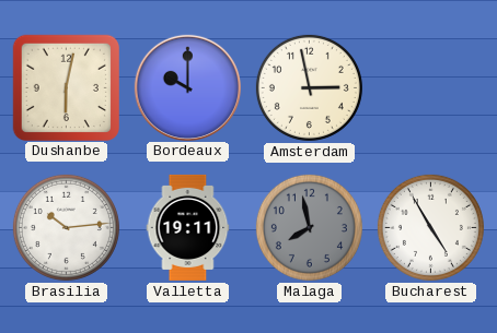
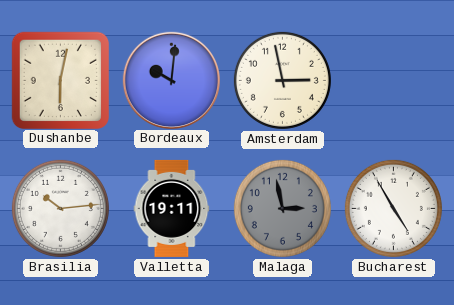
Bordeaux: 10:00 -> 10:01
Malaga: 7:58 -> 2:58
